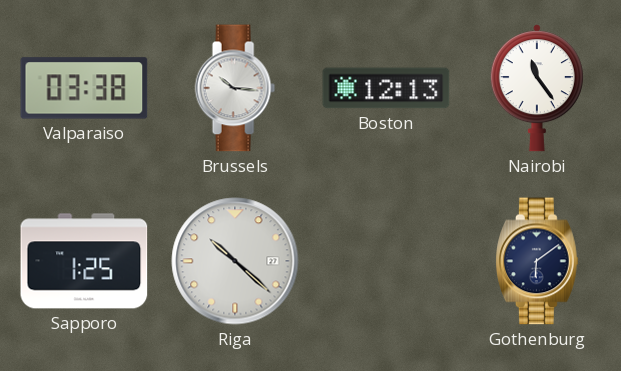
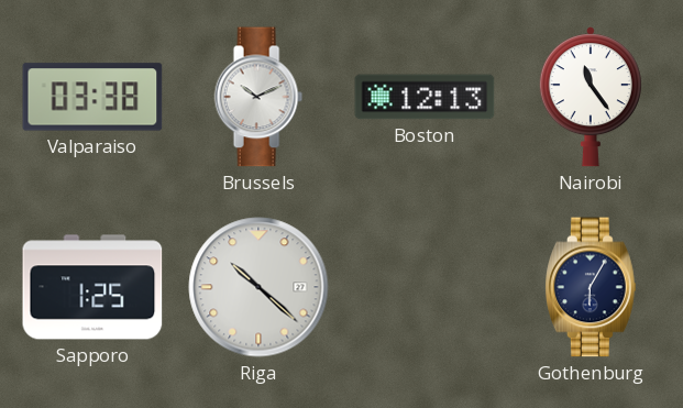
Brussels: 10:16 -> 10:11
Gothenburg: 6:09 -> 6:05
